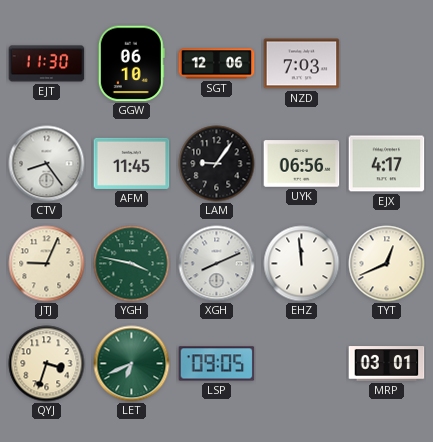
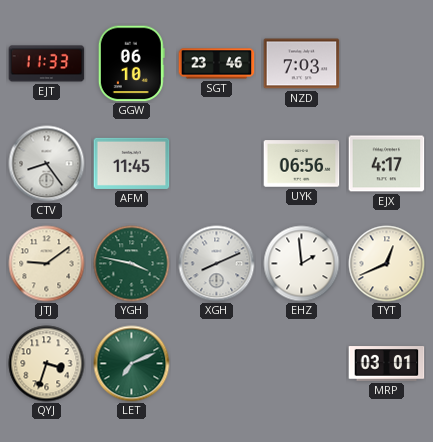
EJT: 11:30 -> 11:33
SGT: 12:06 -> 23:46
LAM: 9:06 -> none
JTJ: 9:04 -> 9:09
EHZ: 11:59 -> 1:59
LET: 6:41 -> 7:11
LSP: 09:05 -> none
